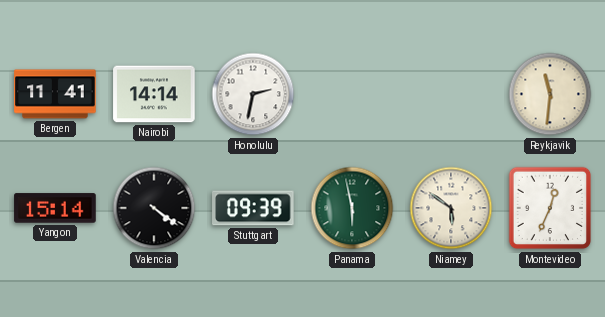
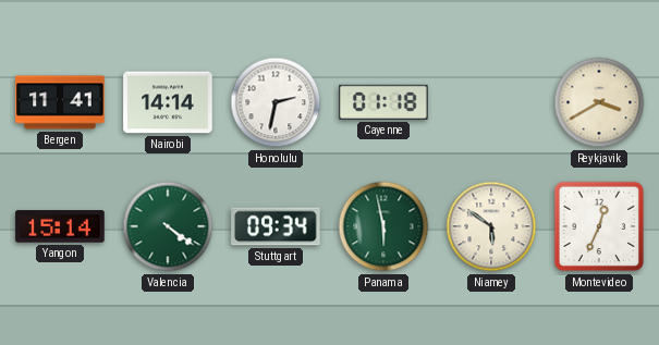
Cayenne: none -> 01:18
Reykjavik: 11:31 -> 3:40
Valencia dial: black -> green
Stuttgart: 09:39 -> 09:34
